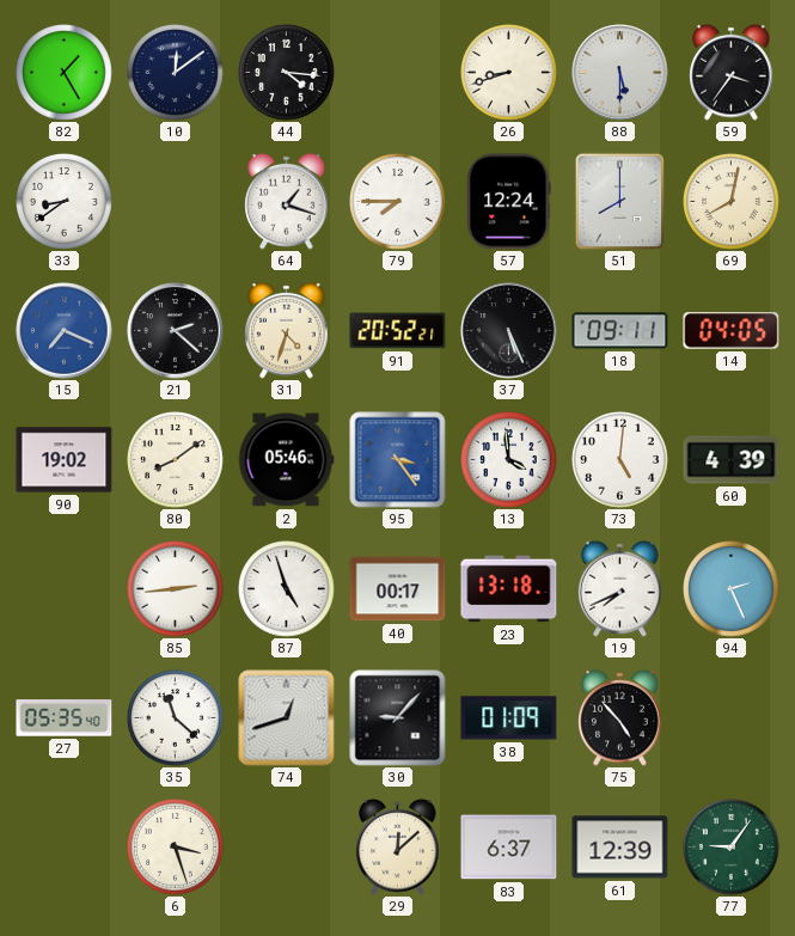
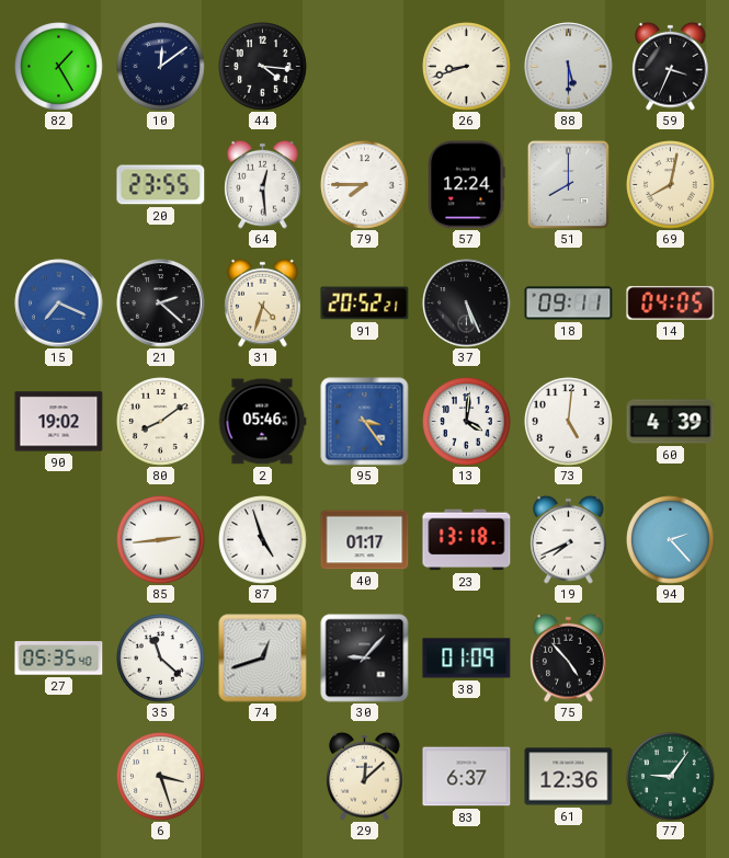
59: 3:36 -> 3:34
33: 8:39 -> none
20: none -> 23:55
64: 1:18 -> 12:29
13: 3:59 -> 4:01
40: 00:17 -> 01:17
94: 2:26 -> 2:23
61: 12:39 -> 12:36
